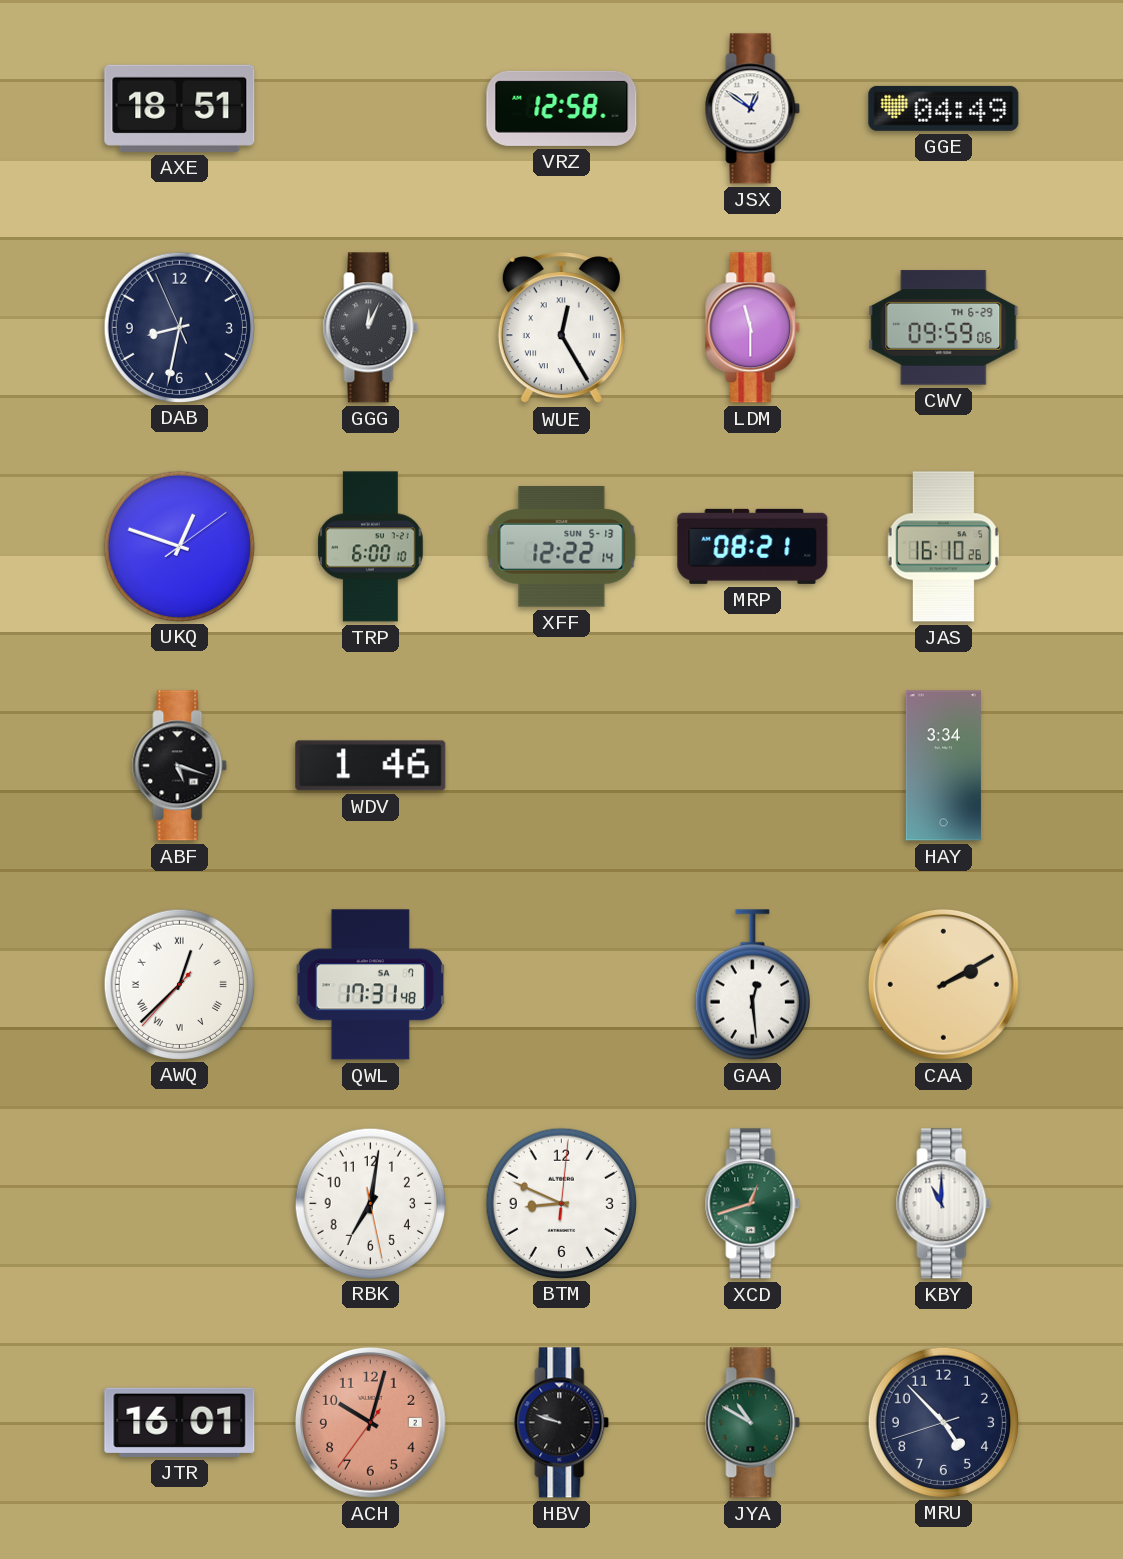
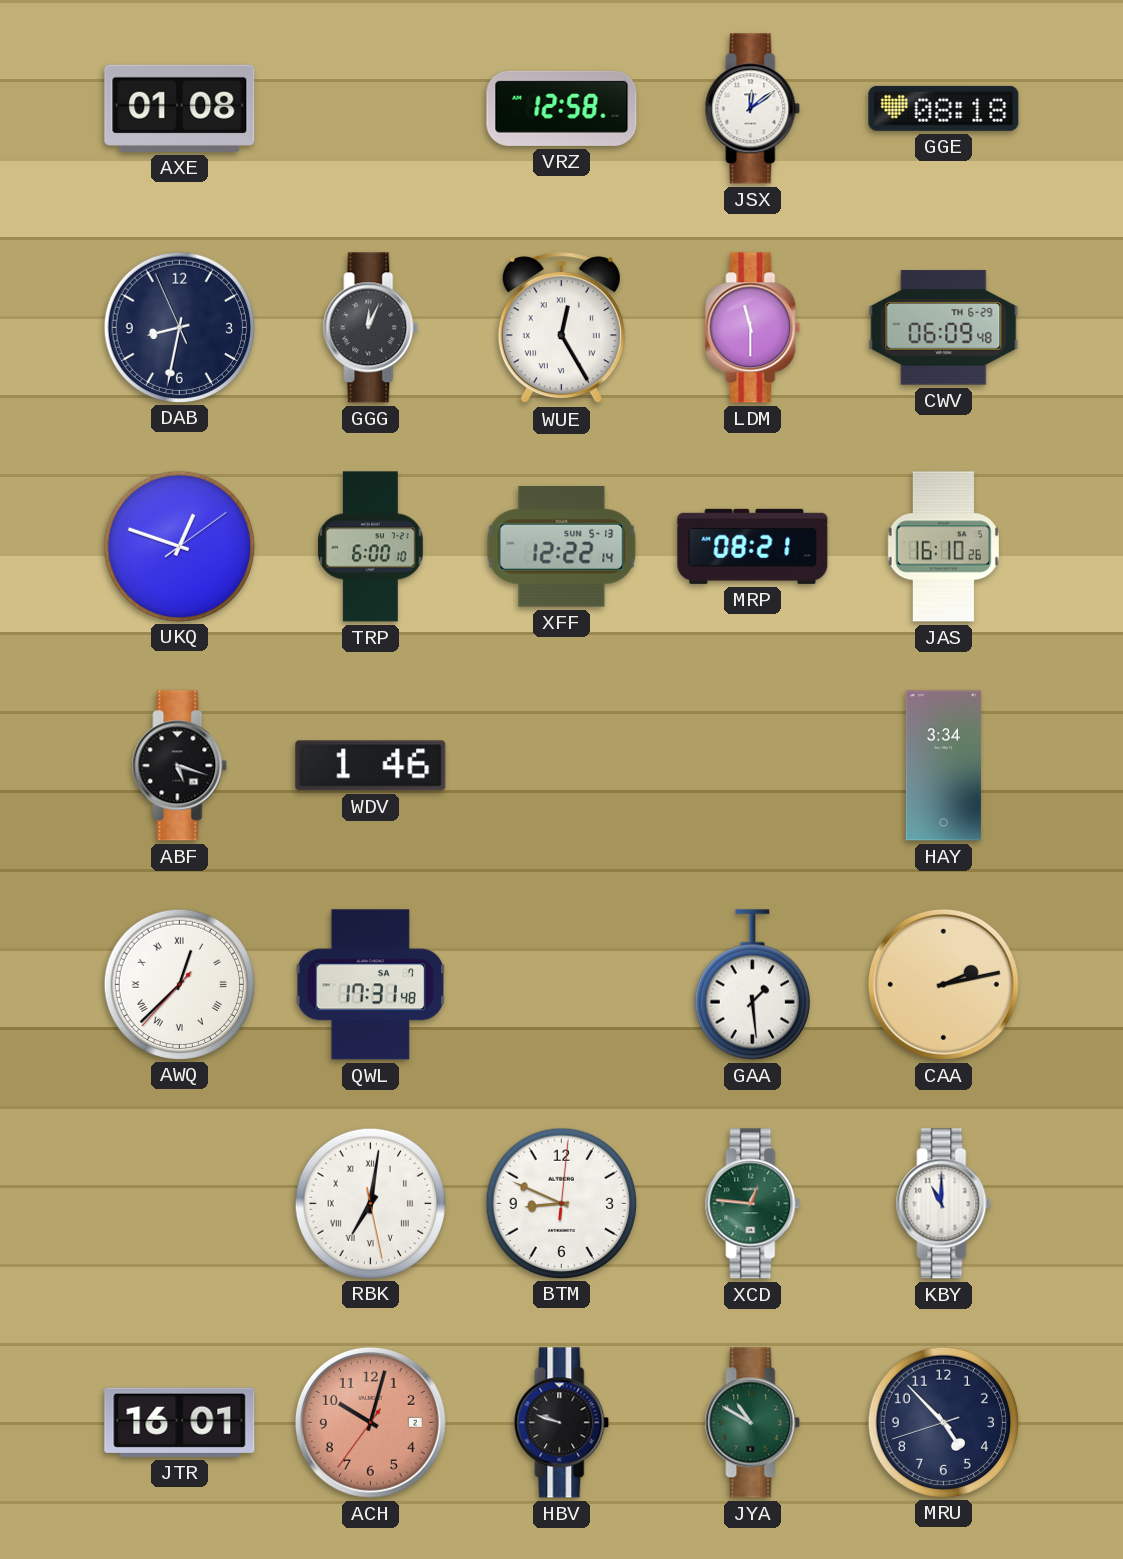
AXE: 18:51 -> 01:08
JSX: 12:51 -> 12:09
GGE: 04:49 -> 08:18
CWV: 09:59 -> 06:09
GAA: 12:29 -> 1:29
CAA: 2:10 -> 2:13
RBK numerals: Arabic -> Roman
XCD: 12:42 -> 12:46
